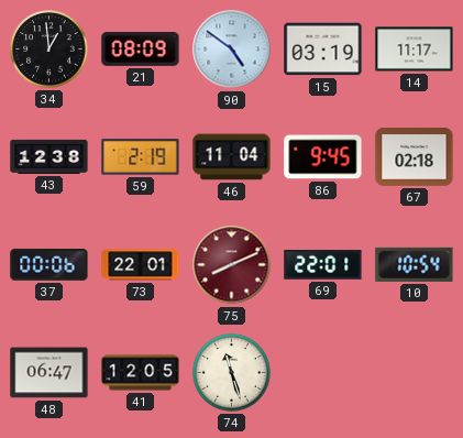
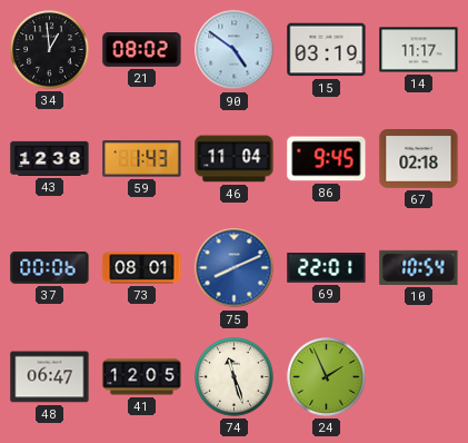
21: 08:09 -> 08:02
59: 2:19 -> 1:43
73: 22:01 -> 08:01
75 dial: burgundy -> blue
24: none -> 1:56
